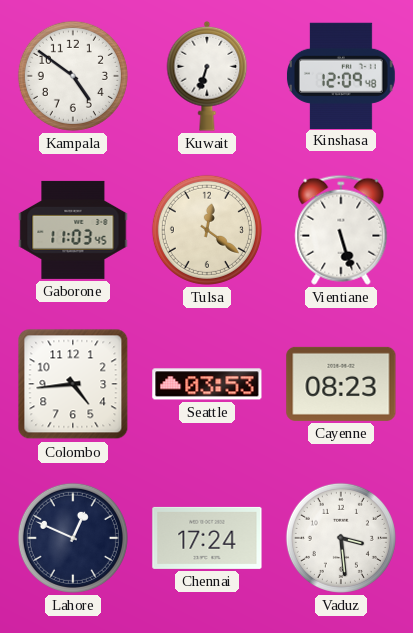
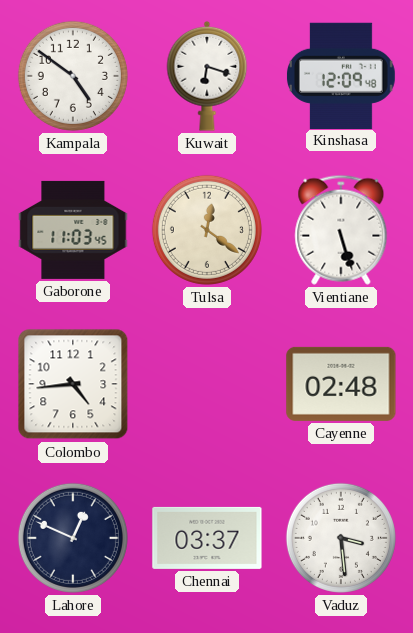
Kuwait: 6:33 -> 6:18
Seattle: 03:53 -> none
Cayenne: 08:23 -> 02:48
Chennai: 17:24 -> 03:37
